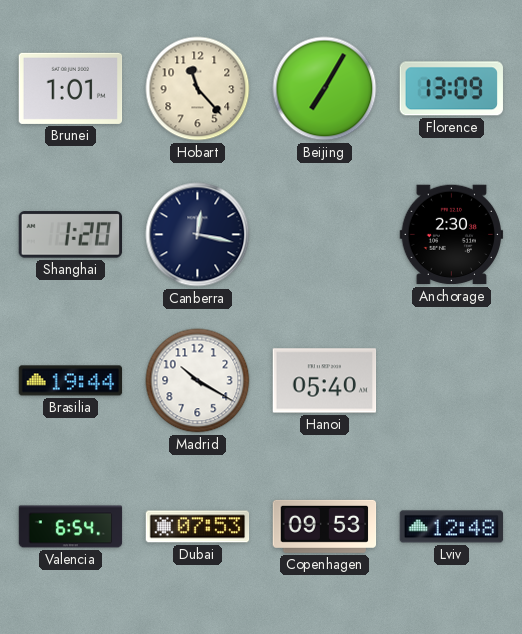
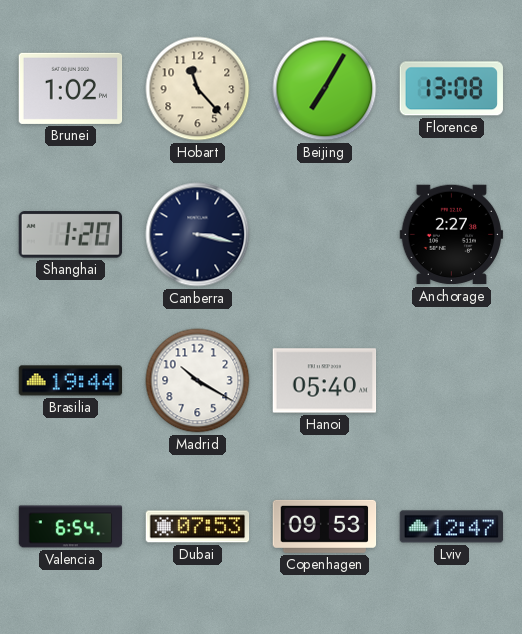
Brunei: 1:01 -> 1:02
Florence: 13:09 -> 13:08
Canberra: 12:17 -> 3:17
Anchorage: 2:30 -> 2:27
Lviv: 12:48 -> 12:47
